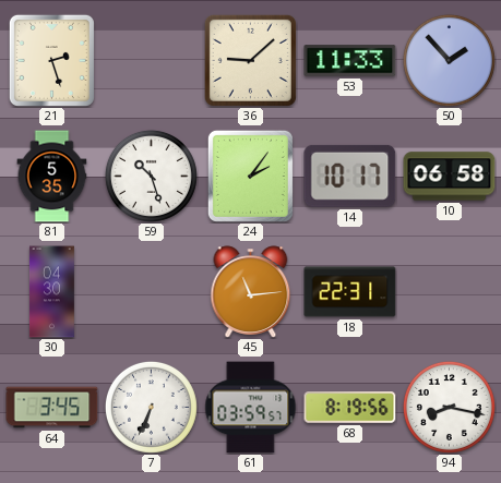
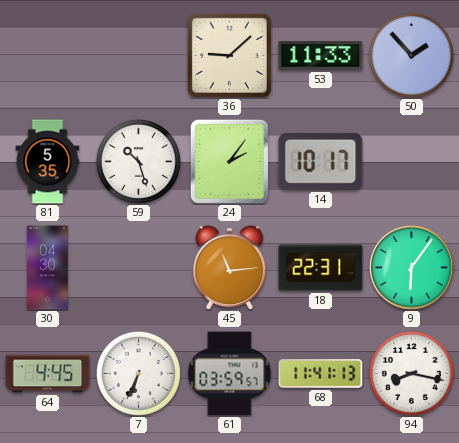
21: 2:27 -> none
10: 06:58 -> none
9: none -> 6:06
64: 3:45 -> 4:45
68: 8:19 -> 11:41
